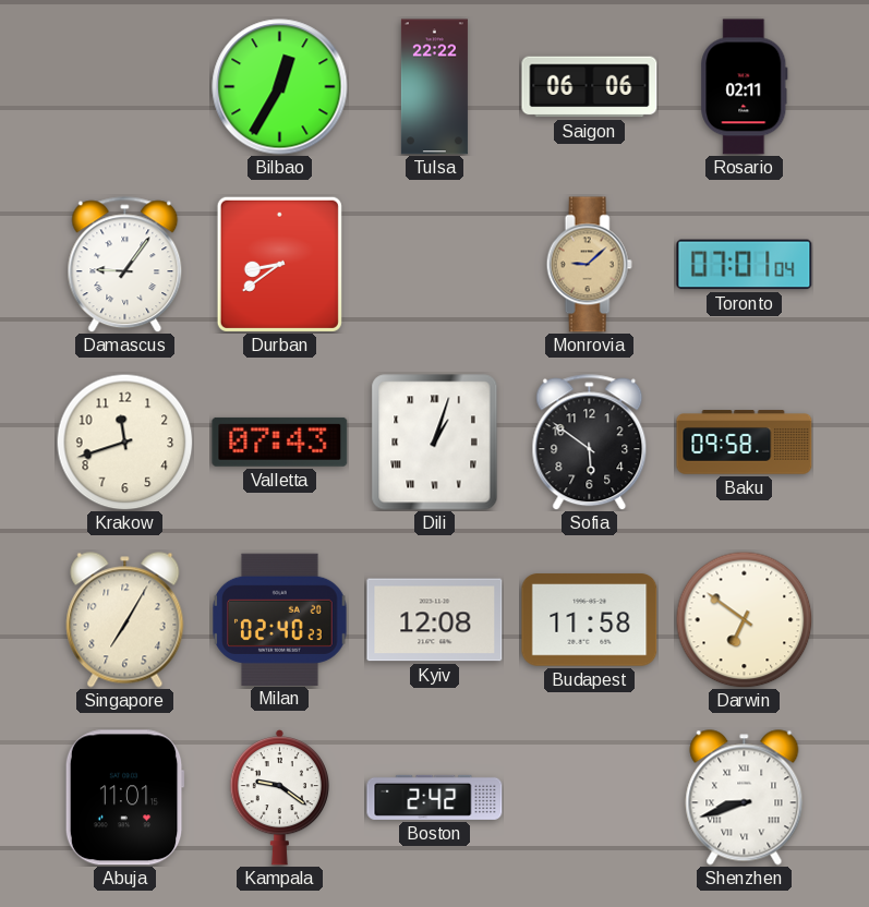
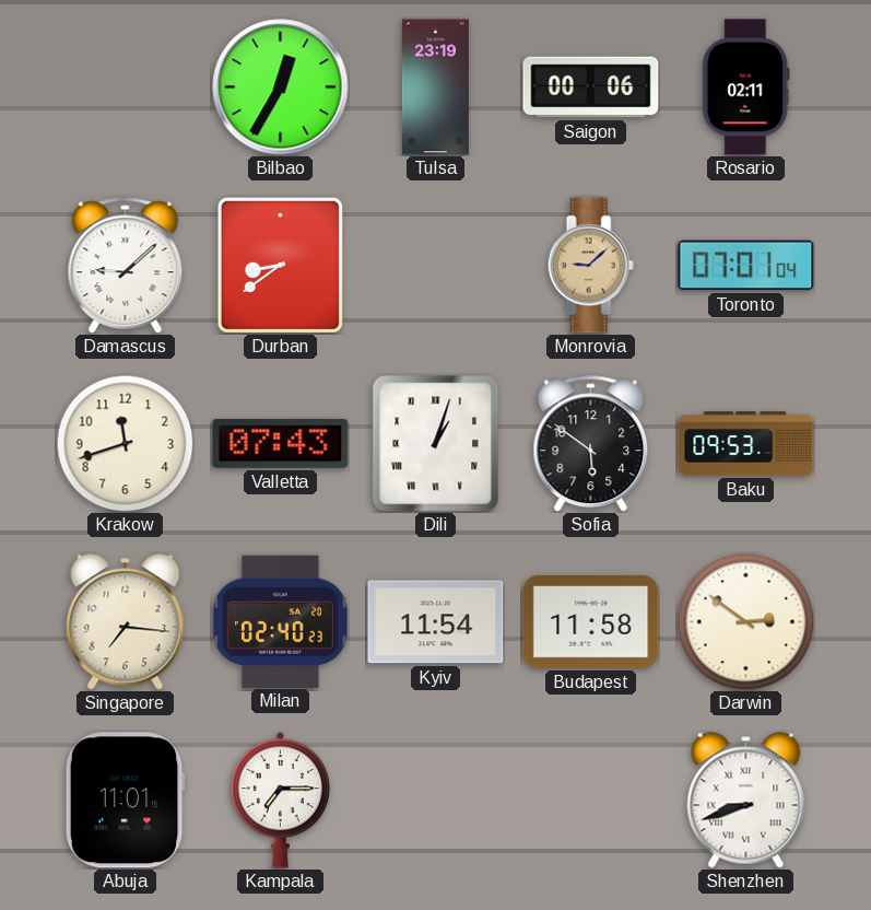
Tulsa: 22:22 -> 23:19
Saigon: 06:06 -> 00:06
Damascus: 9:06 -> 9:08
Baku: 09:58 -> 09:53
Singapore: 7:05 -> 7:16
Kyiv: 12:08 -> 11:54
Darwin: 6:51 -> 2:51
Kampala: 9:21 -> 7:15
Boston: 2:42 -> none
